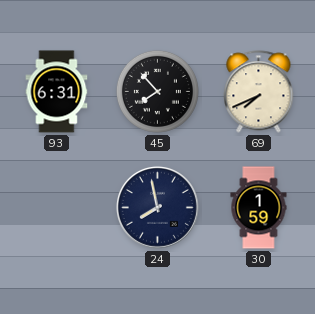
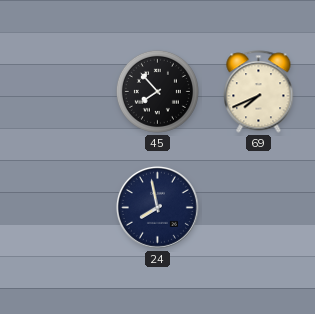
93: 6:31 -> none
30: 1:59 -> none
